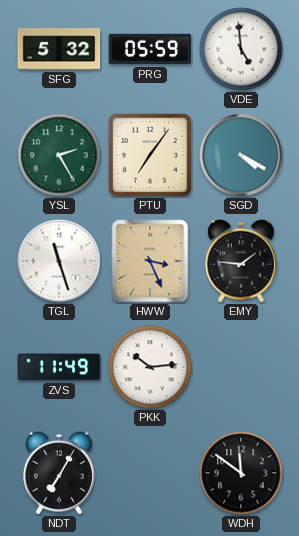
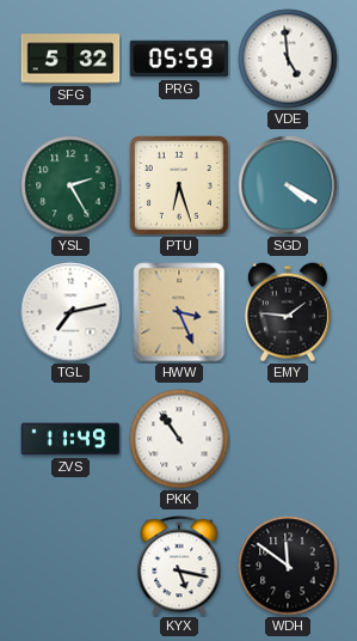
PTU: 7:06 -> 6:27
TGL: 11:27 -> 7:13
PKK: 10:14 -> 10:54
NDT: 7:05 -> none
KYX: none -> 5:17
